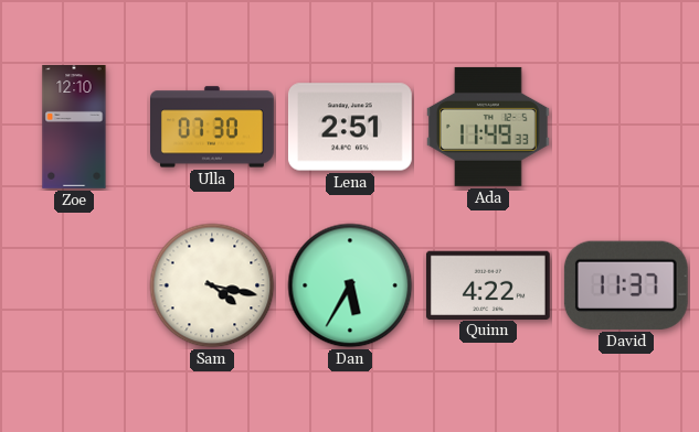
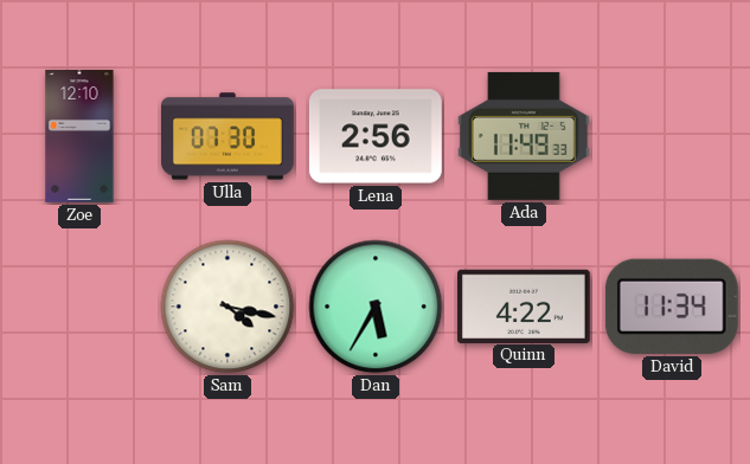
Lena: 2:51 -> 2:56
David: 11:37 -> 11:34
